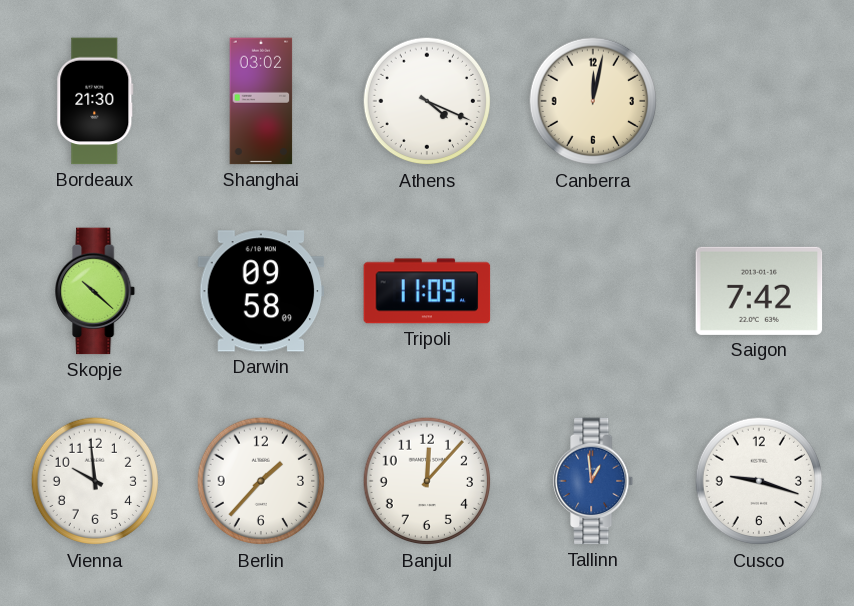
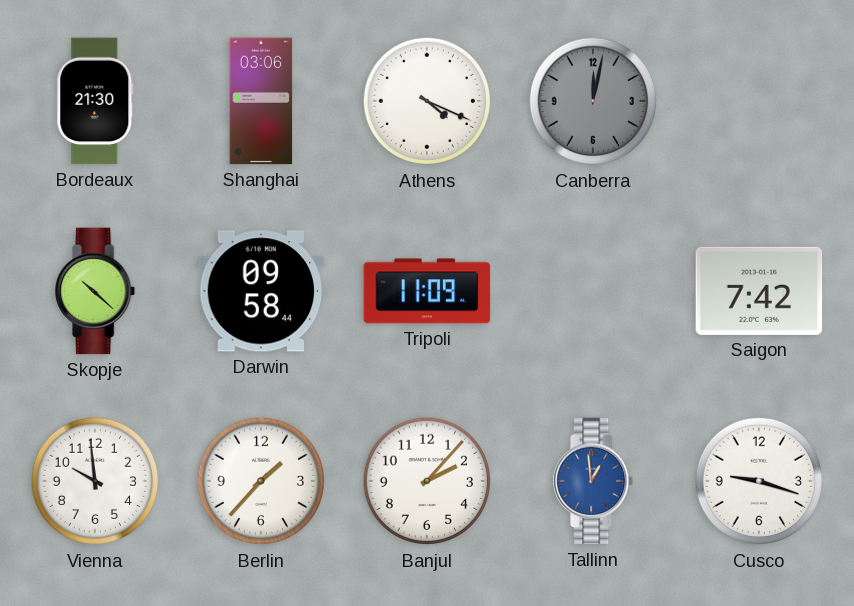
Shanghai: 03:02 -> 03:06
Canberra dial: cream -> grey
Darwin: 09:58:09 -> 09:58:44
Banjul: 12:07 -> 2:07
